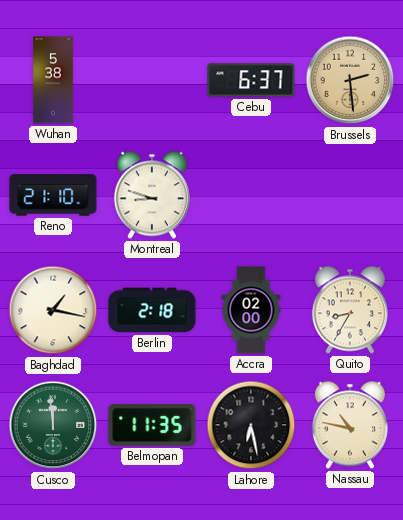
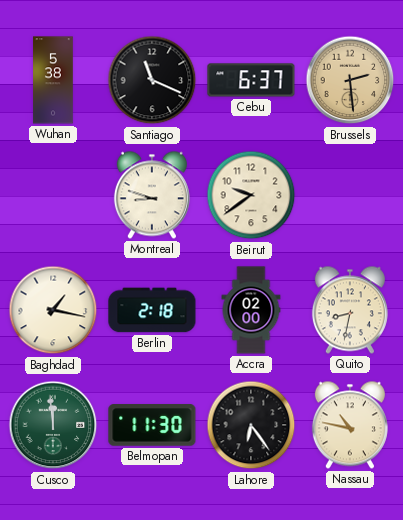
Santiago: none -> 11:19
Reno: 21:10 -> none
Beirut: none -> 9:39
Quito: 8:35 -> 8:32
Belmopan: 11:35 -> 11:30
Lahore: 6:28 -> 6:24
